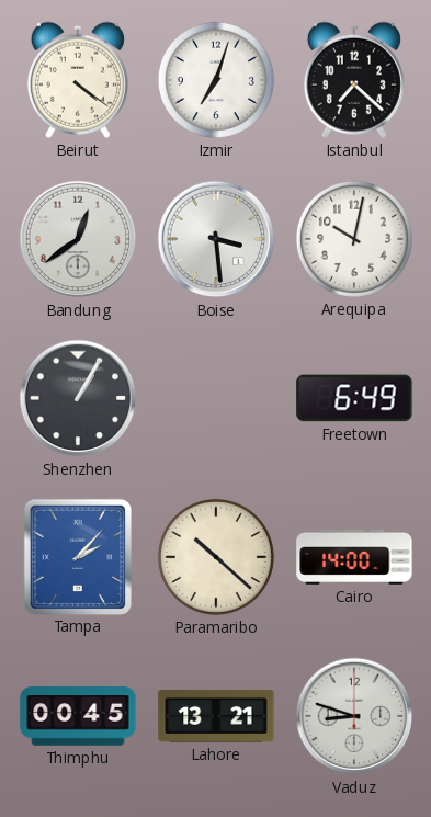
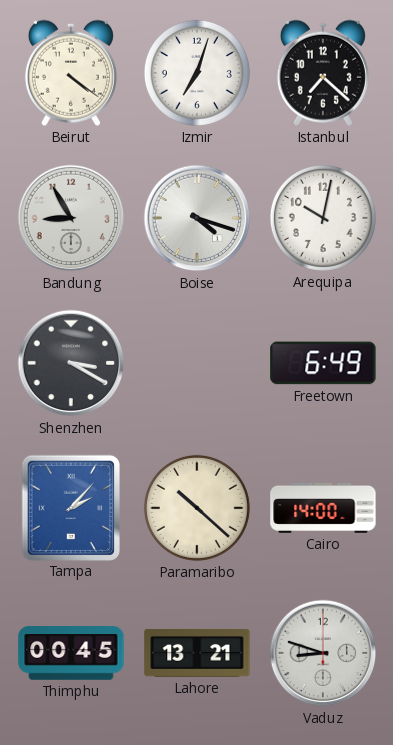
Bandung: 12:39 -> 8:55
Boise: 3:29 -> 4:18
Shenzhen: 1:05 -> 3:20
